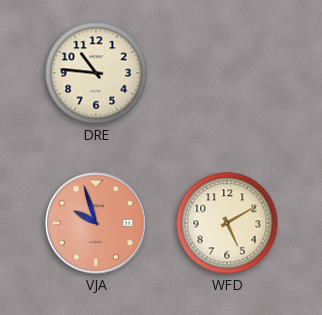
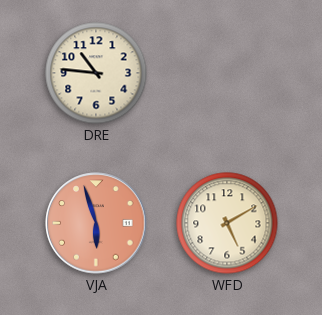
VJA: 9:57 -> 5:57
